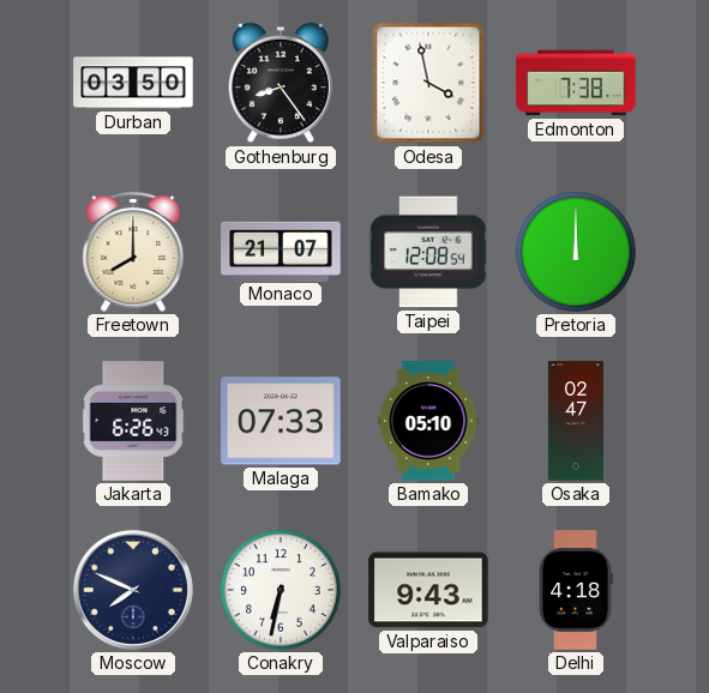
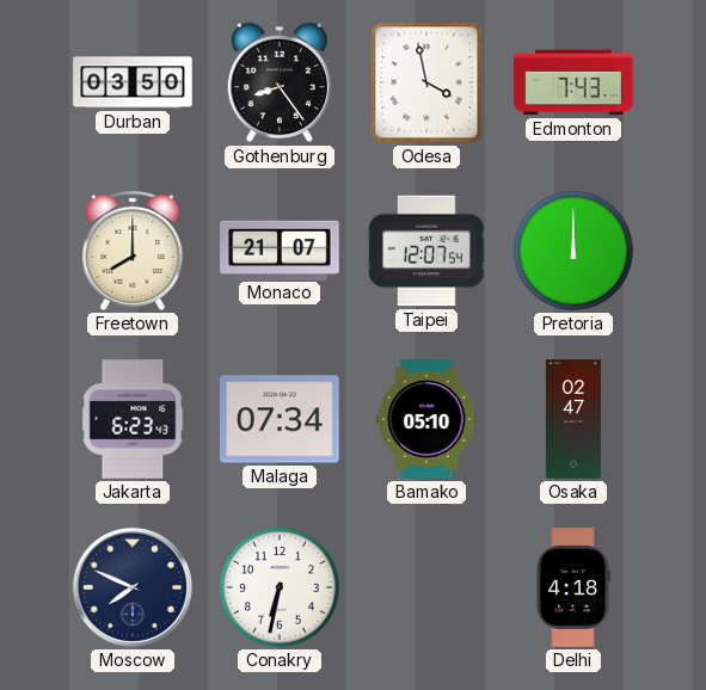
Edmonton: 7:38 -> 7:43
Taipei: 12:08 -> 12:07
Jakarta: 6:26 -> 6:23
Malaga: 07:33 -> 07:34
Valparaiso: 9:43 -> none
